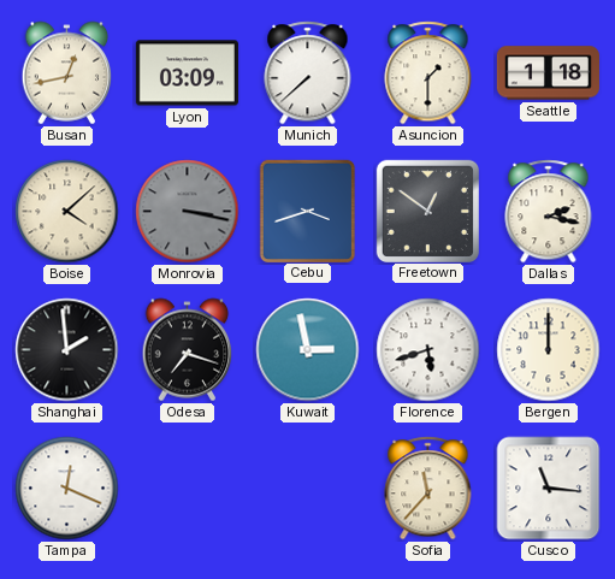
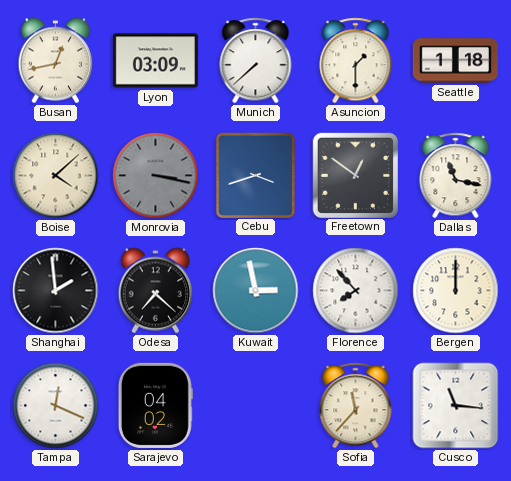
Dallas: 2:17 -> 11:17
Odesa: 7:18 -> 7:22
Florence: 5:42 -> 7:53
Sarajevo: none -> 04:02
